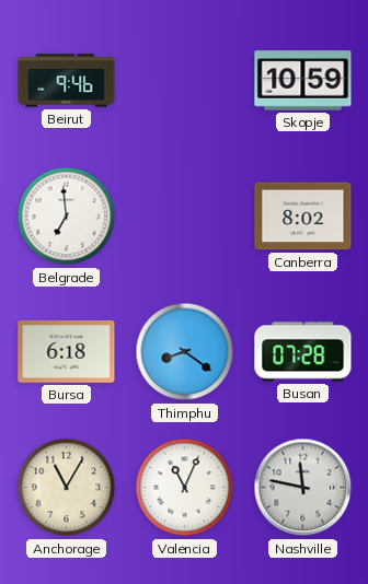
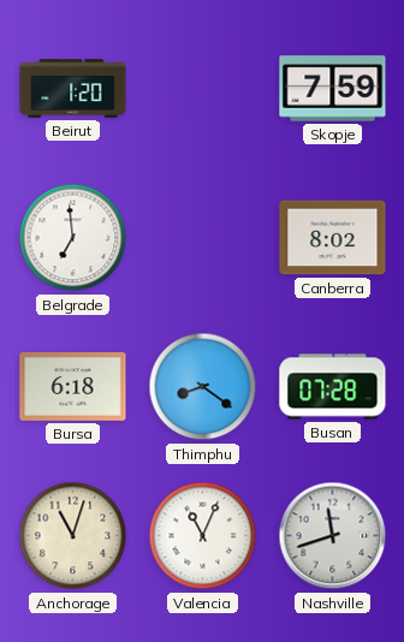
Beirut: 9:46 -> 1:20
Skopje: 10:59 -> 7:59
Anchorage: 11:05 -> 11:03
Nashville: 11:47 -> 11:42
